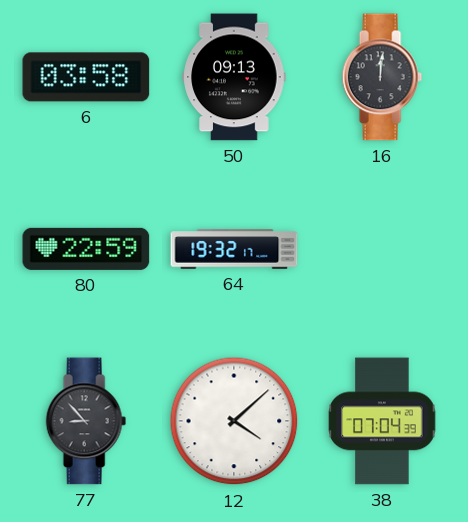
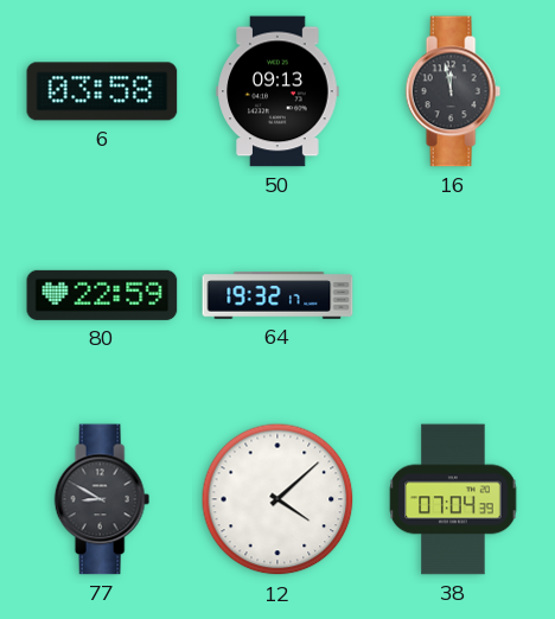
16: 12:01 -> 11:58
77: 8:53 -> 8:50
